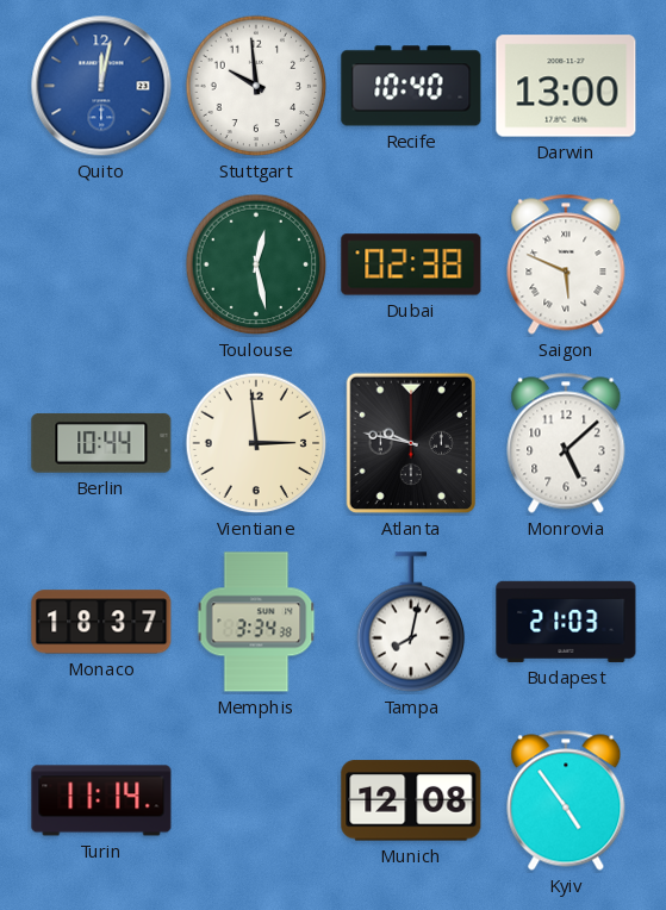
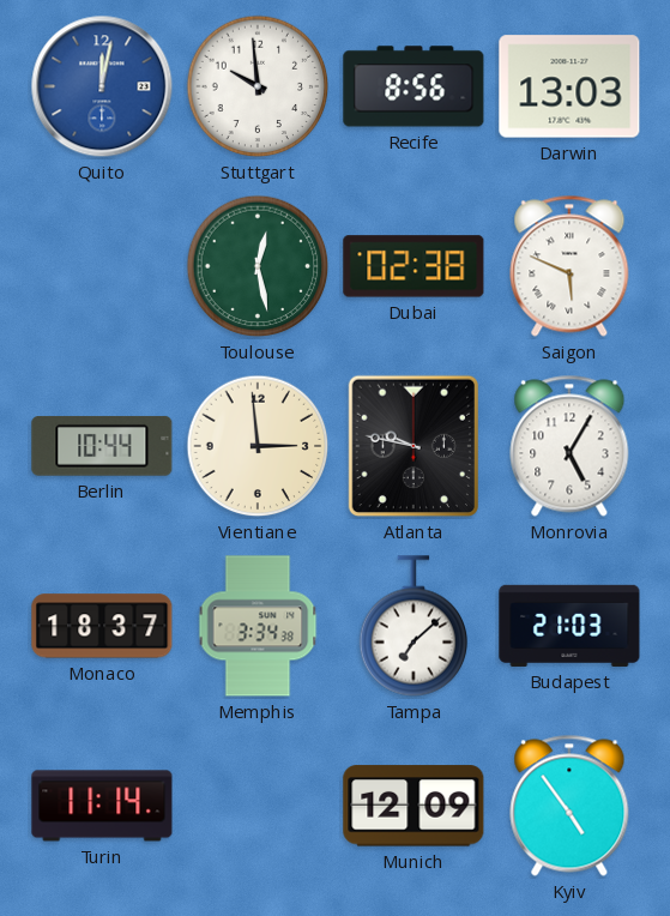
Recife: 10:40 -> 8:56
Darwin: 13:00 -> 13:03
Monrovia: 5:08 -> 5:05
Tampa: 8:02 -> 7:08
Munich: 12:08 -> 12:09
